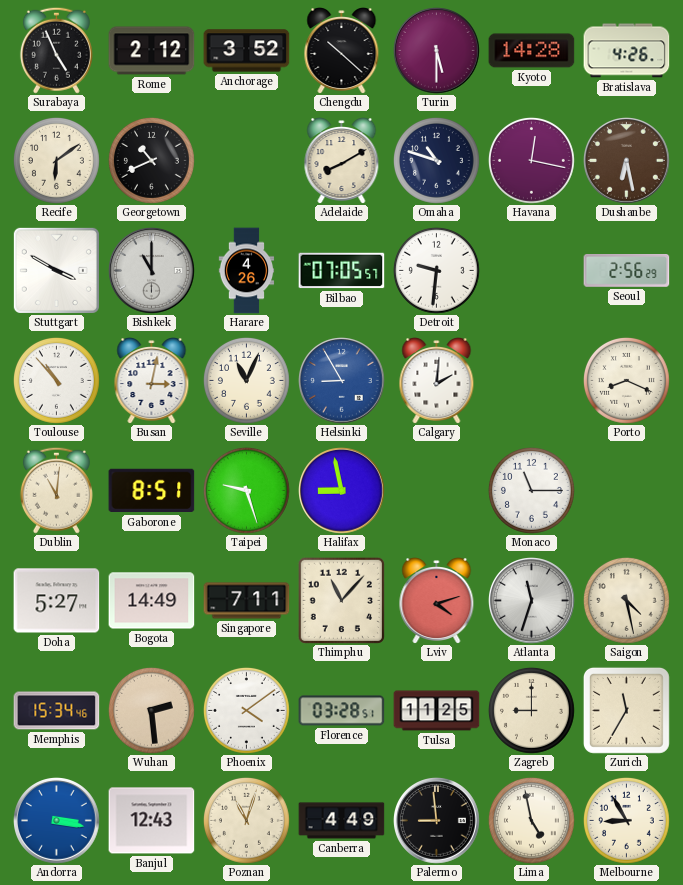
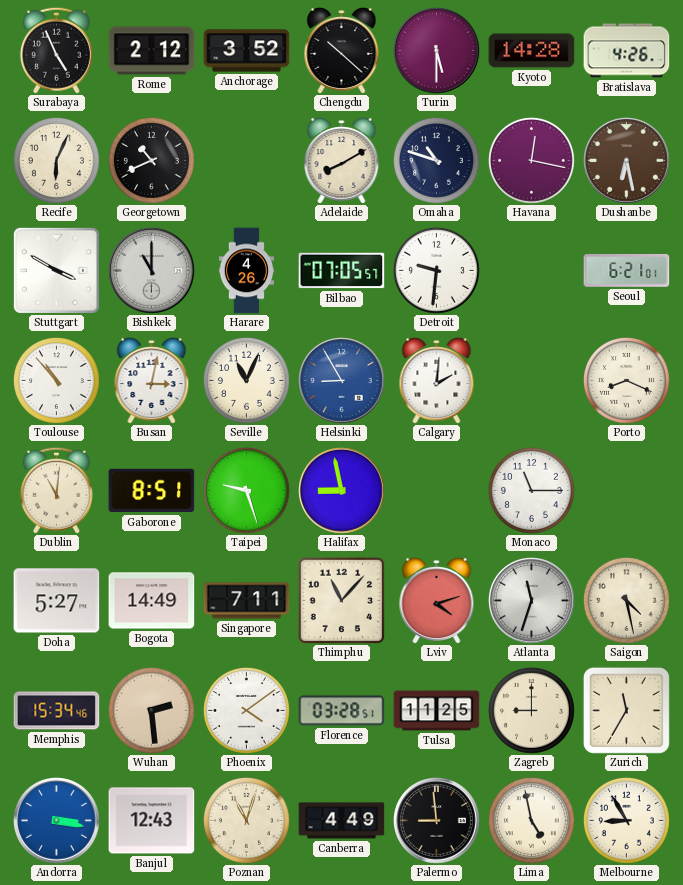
Recife: 6:09 -> 6:04
Seoul: 2:56 -> 6:21
